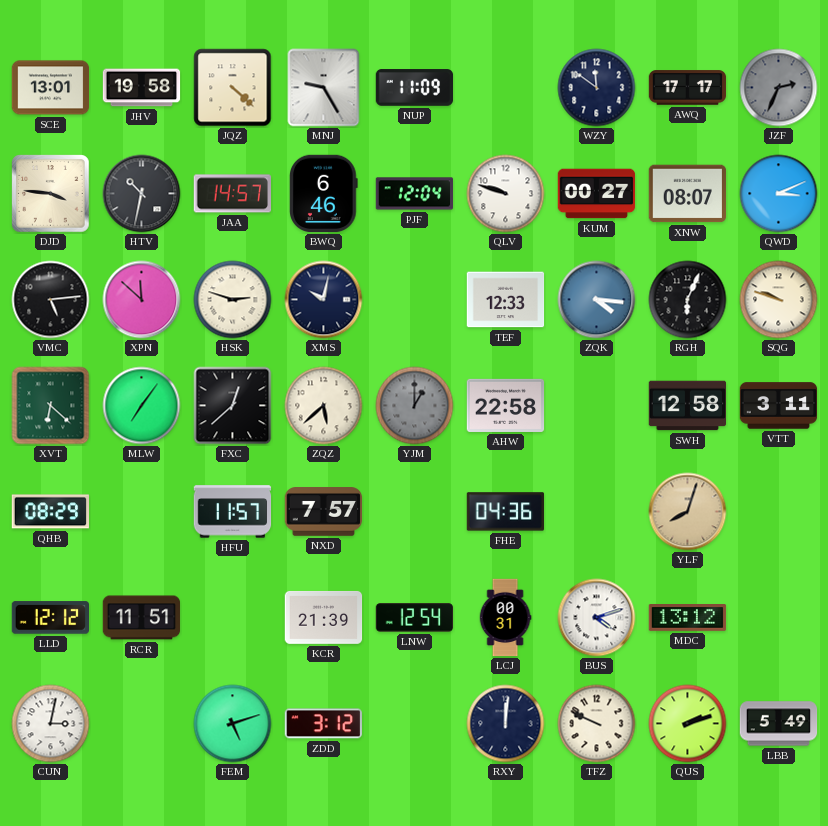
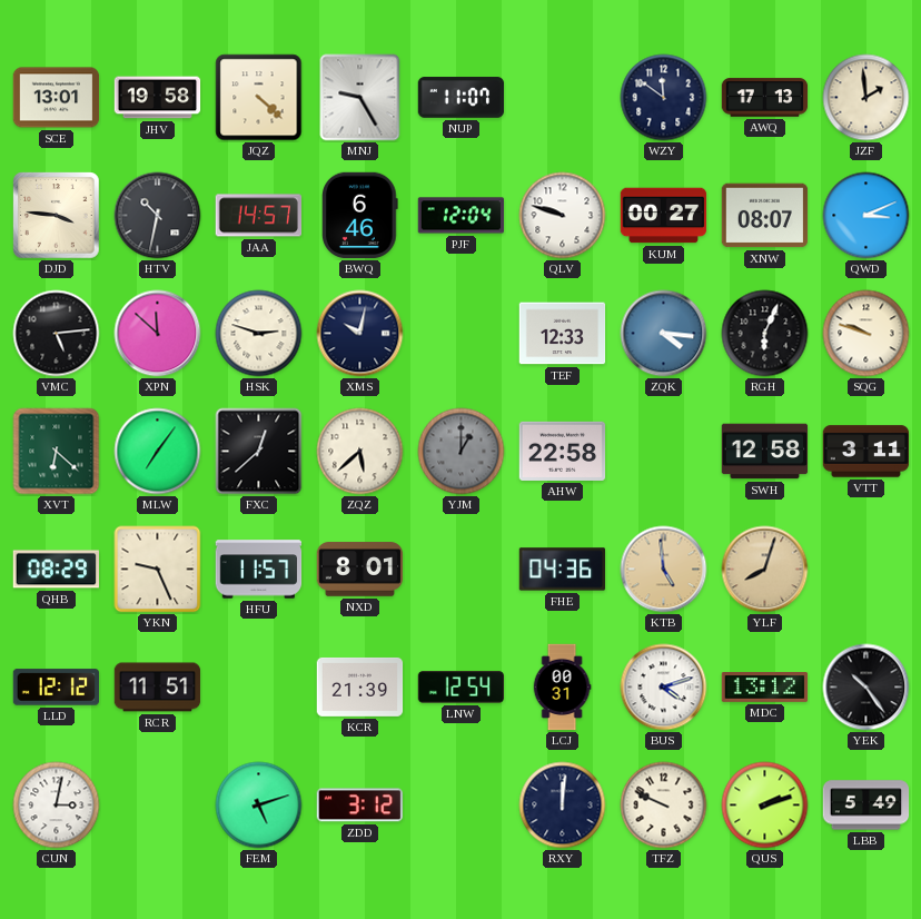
NUP: 11:09 -> 11:07
AWQ: 17:17 -> 17:13
JZF: 2:34 -> 1:59
JZF dial: grey -> cream
YKN: none -> 9:26
NXD: 7:57 -> 8:01
KTB: none -> 4:59
YEK: none -> 10:24
